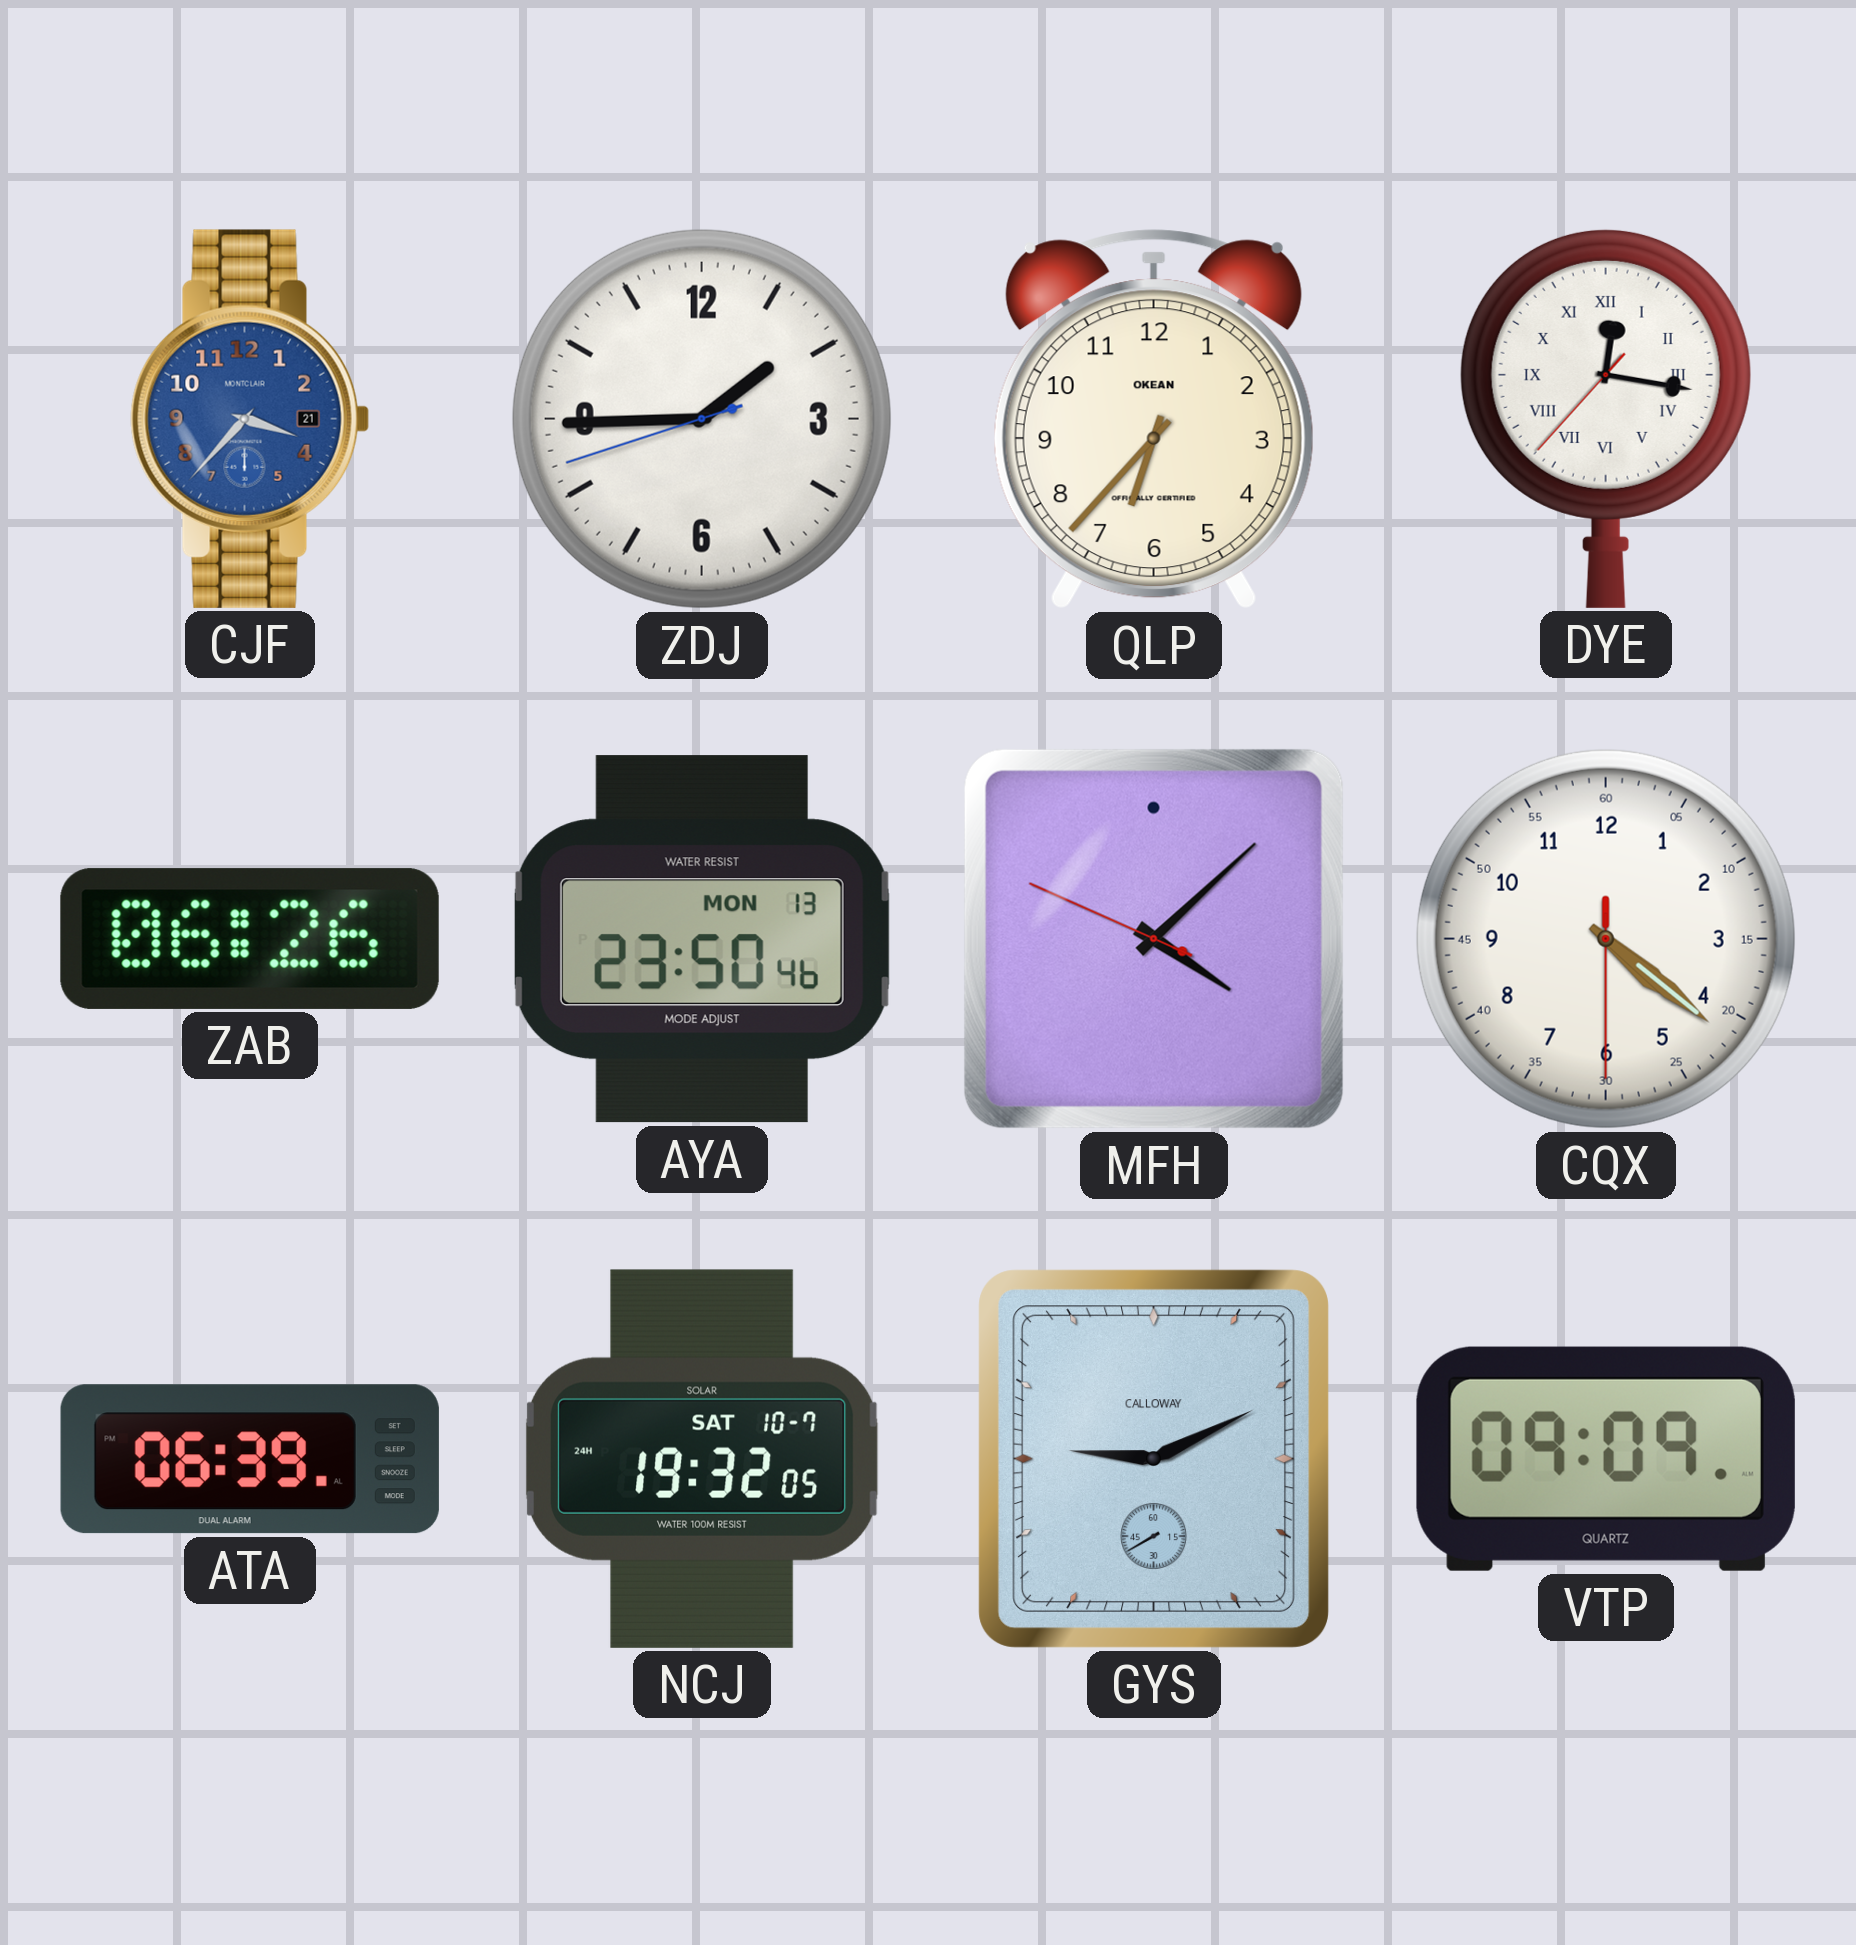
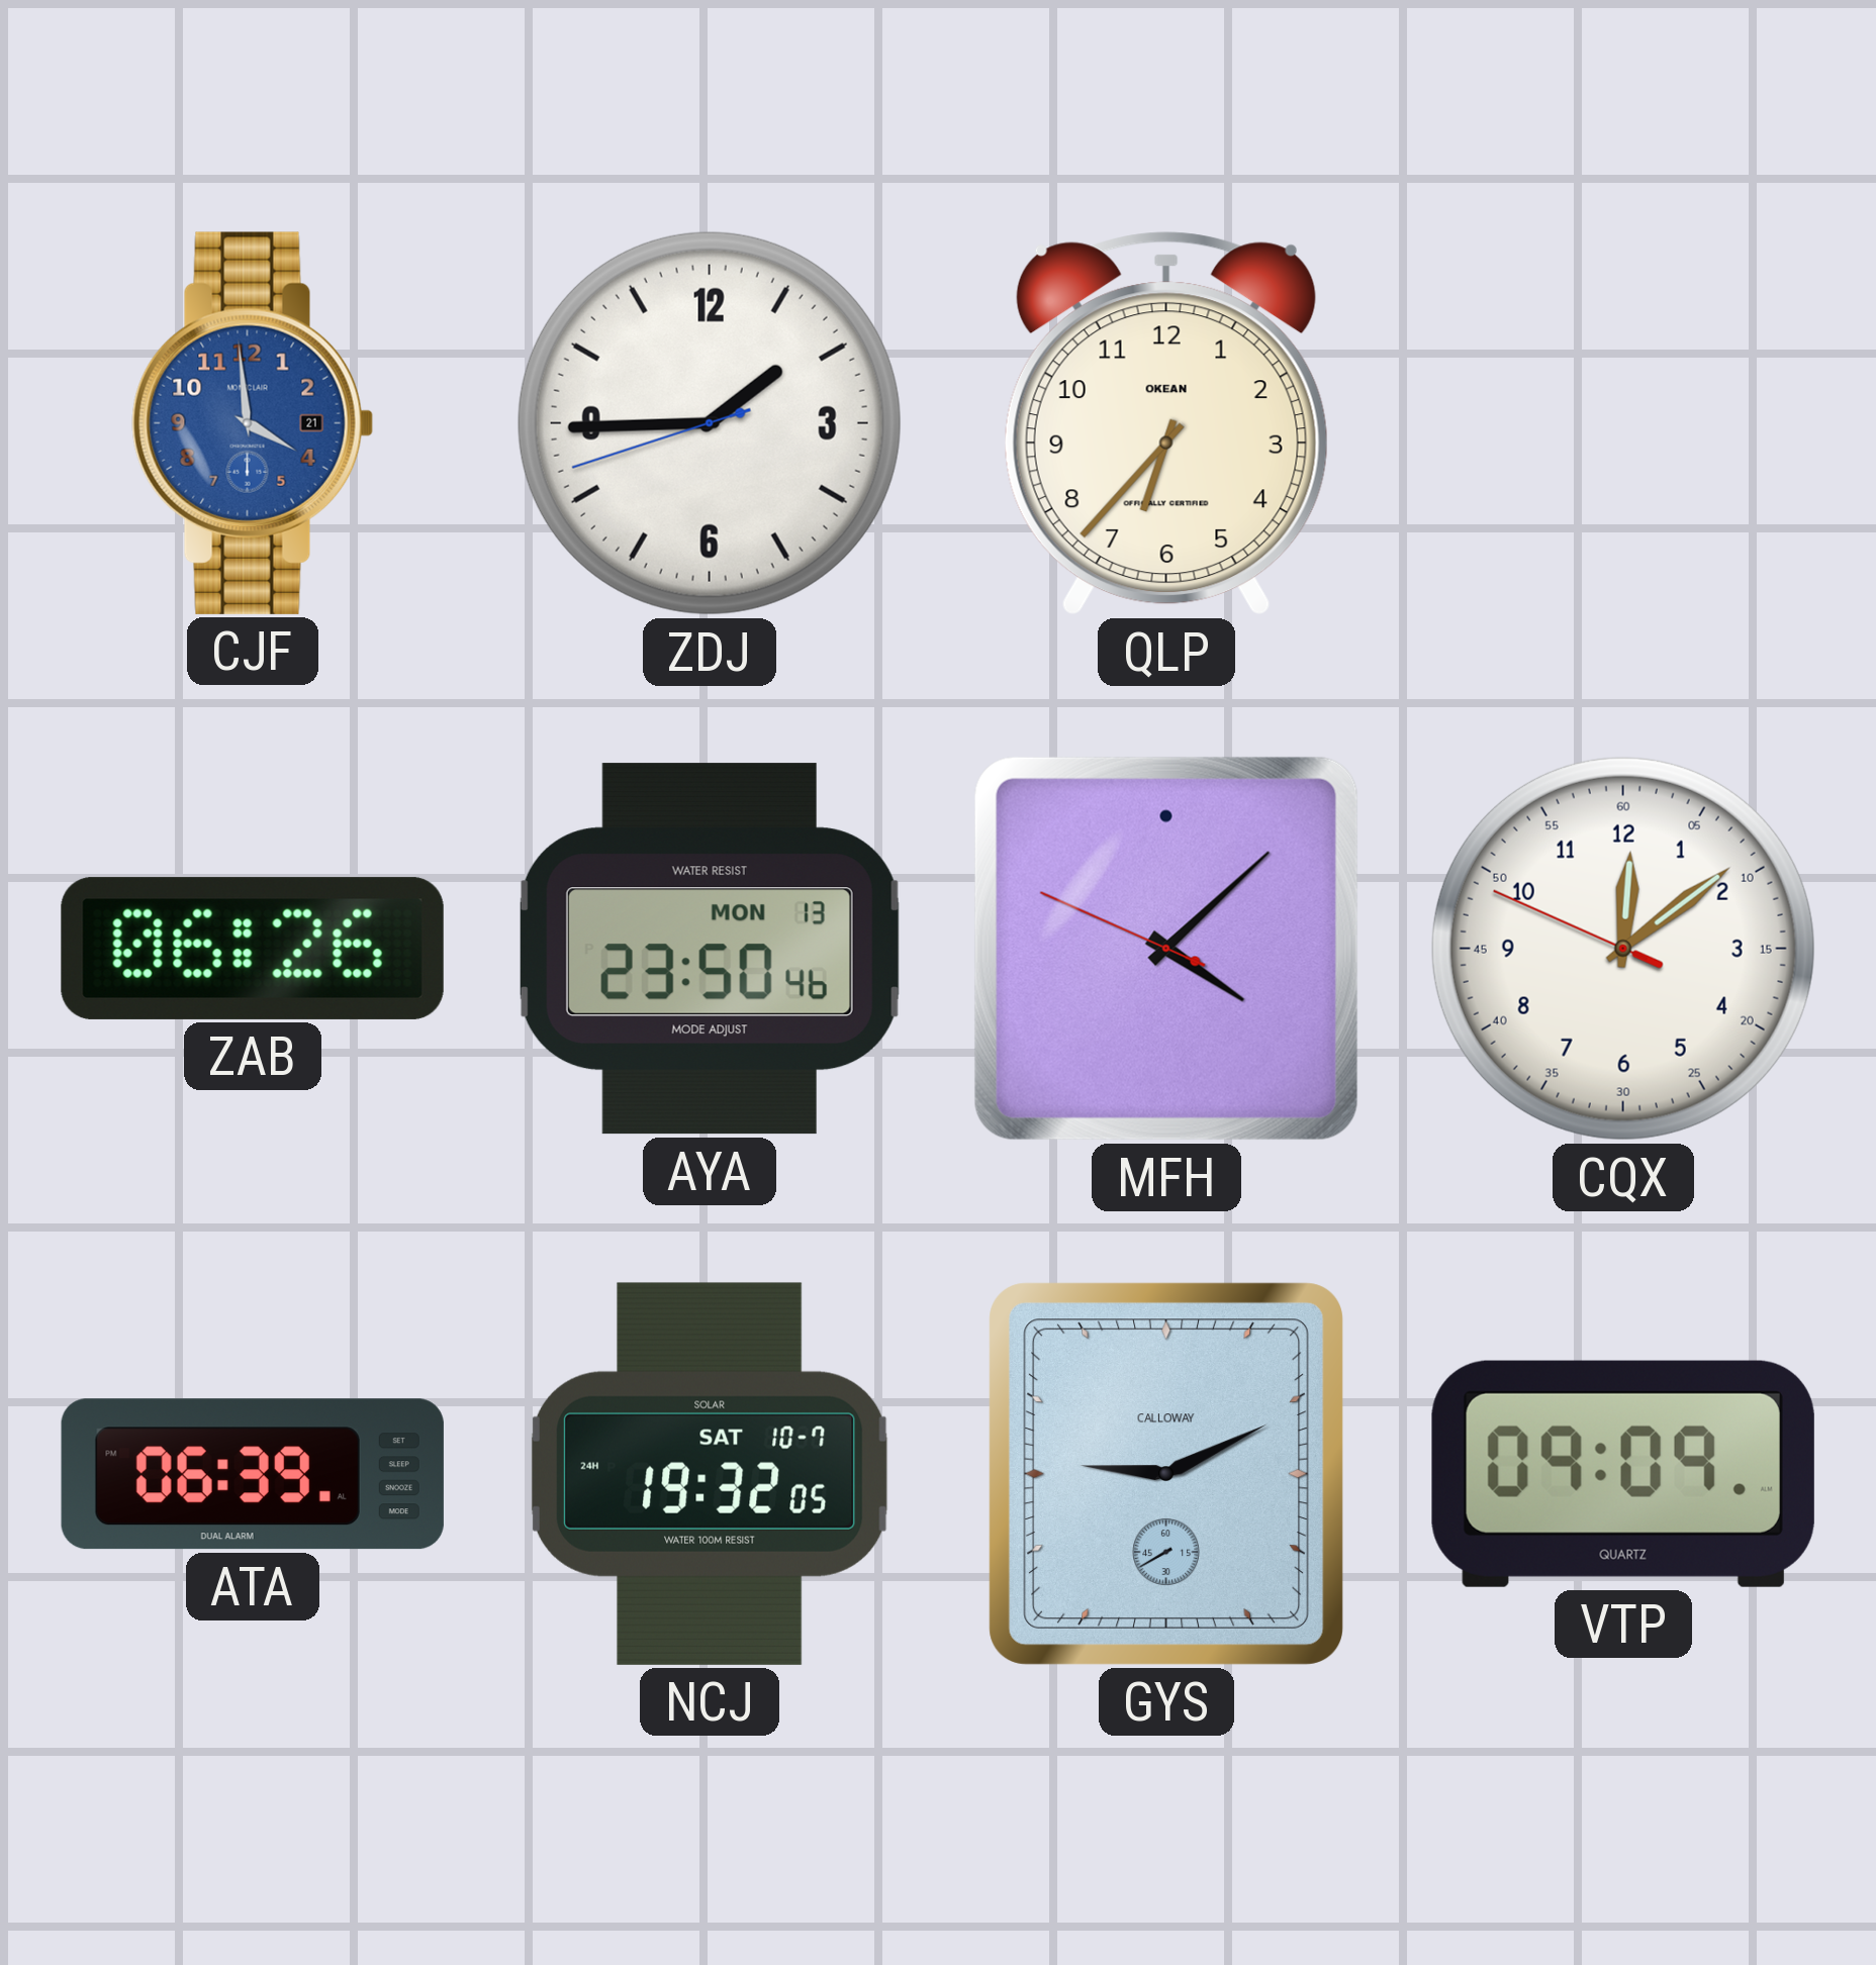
CJF: 3:37 -> 3:59
DYE: 12:16 -> none
CQX: 4:21 -> 12:08
